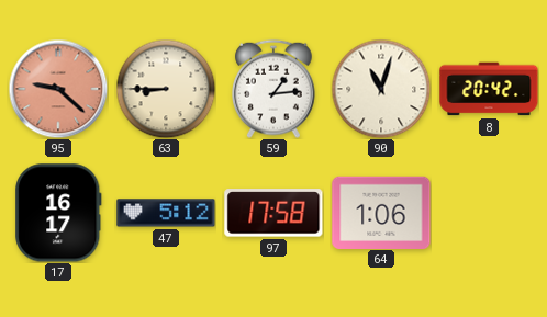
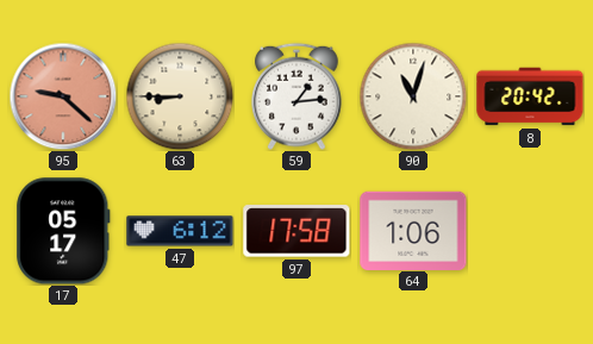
17: 16:17 -> 05:17
47: 5:12 -> 6:12
